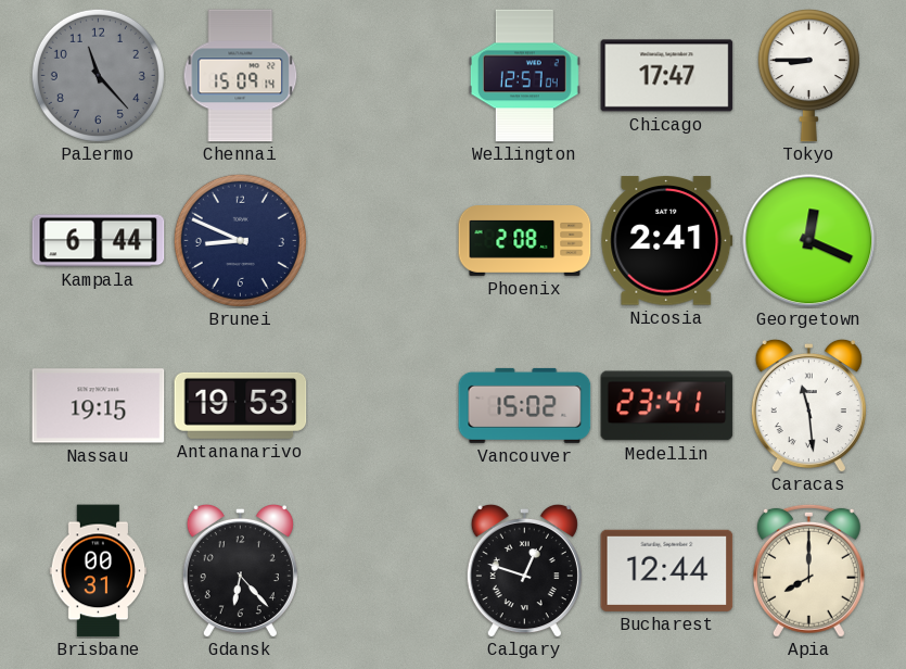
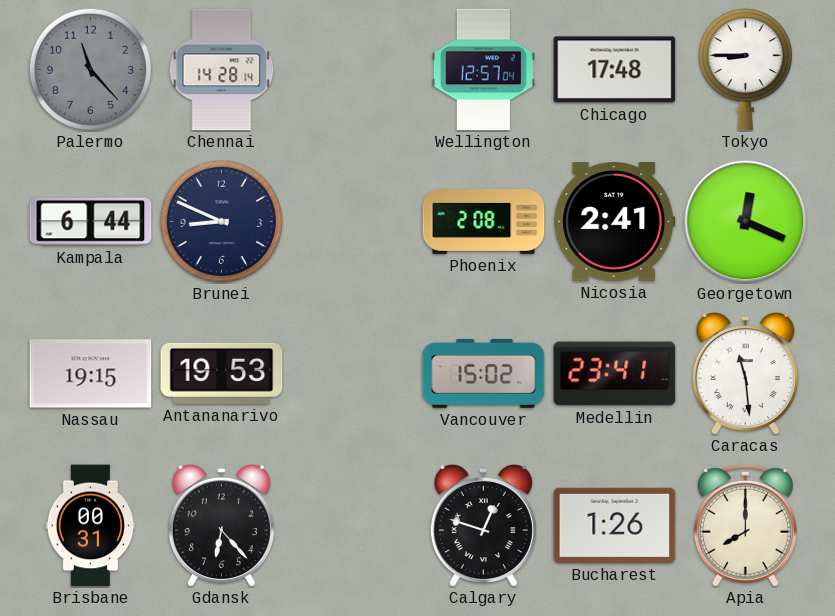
Chennai: 15:09 -> 14:28
Chicago: 17:47 -> 17:48
Bucharest: 12:44 -> 1:26
